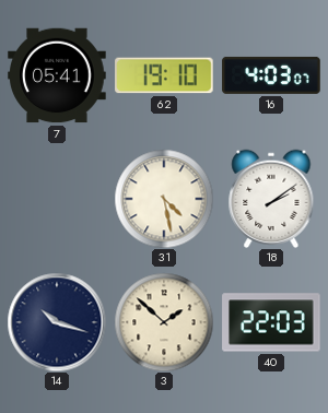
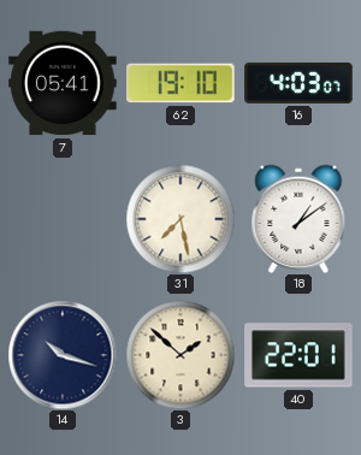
31: 4:28 -> 7:28
18: 2:09 -> 1:09
40: 22:03 -> 22:01
